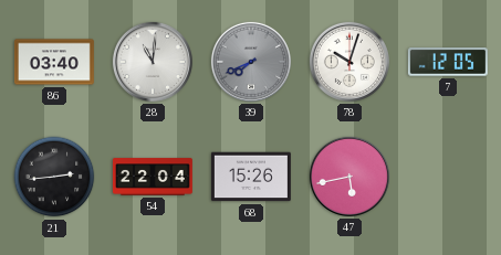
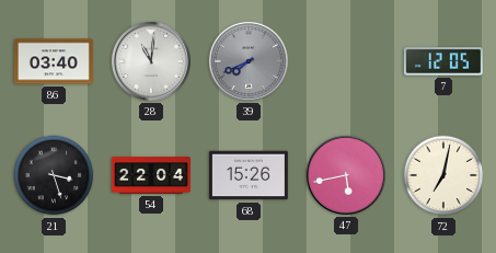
78: 10:03 -> none
21: 2:44 -> 3:27
72: none -> 7:02
